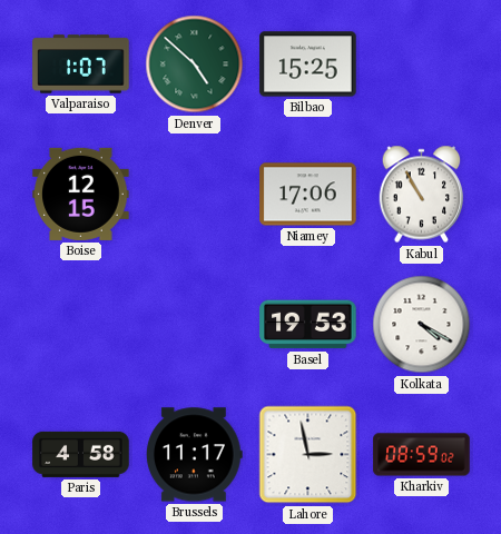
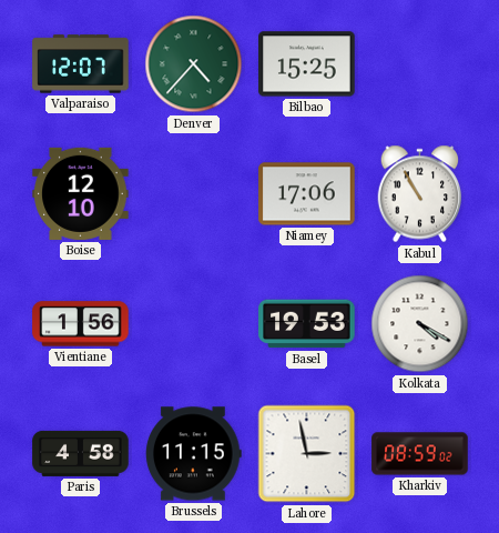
Valparaiso: 1:07 -> 12:07
Denver: 4:52 -> 4:37
Boise: 12:15 -> 12:10
Vientiane: none -> 1:56
Brussels: 11:17 -> 11:15
